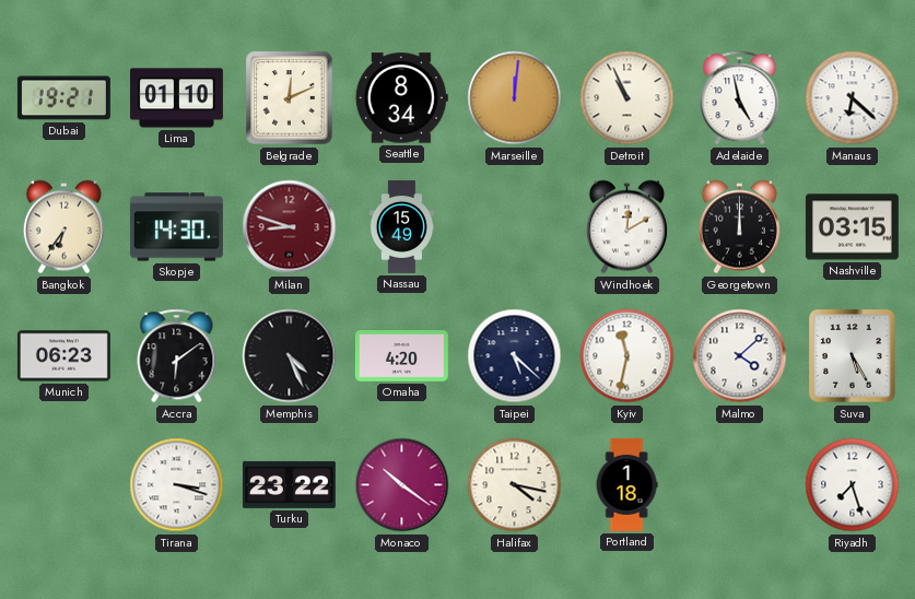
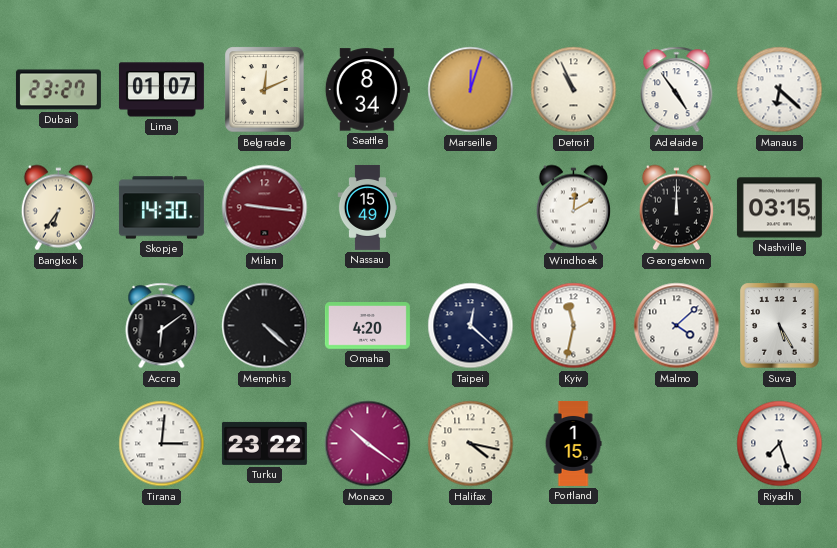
Dubai: 19:21 -> 23:27
Lima: 01:10 -> 01:07
Marseille: 12:01 -> 12:03
Adelaide: 4:58 -> 4:54
Milan: 8:48 -> 9:16
Munich: 06:23 -> none
Memphis: 4:26 -> 4:22
Taipei: 5:22 -> 12:22
Tirana: 3:18 -> 3:01
Portland: 1:18 -> 1:15
